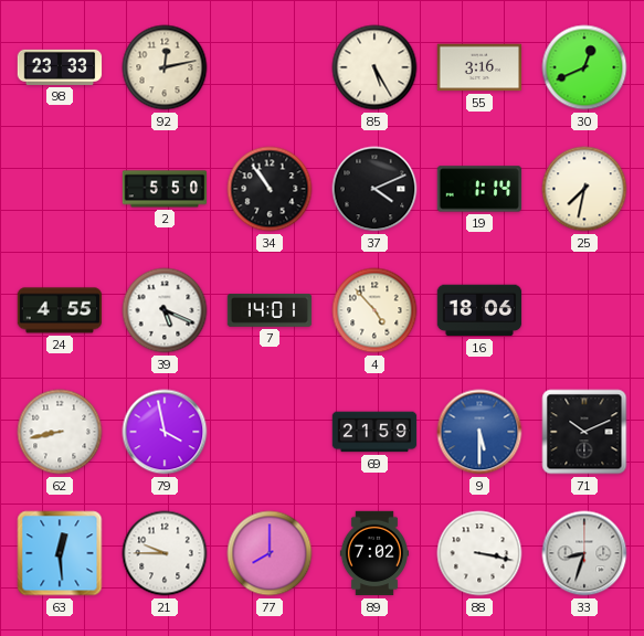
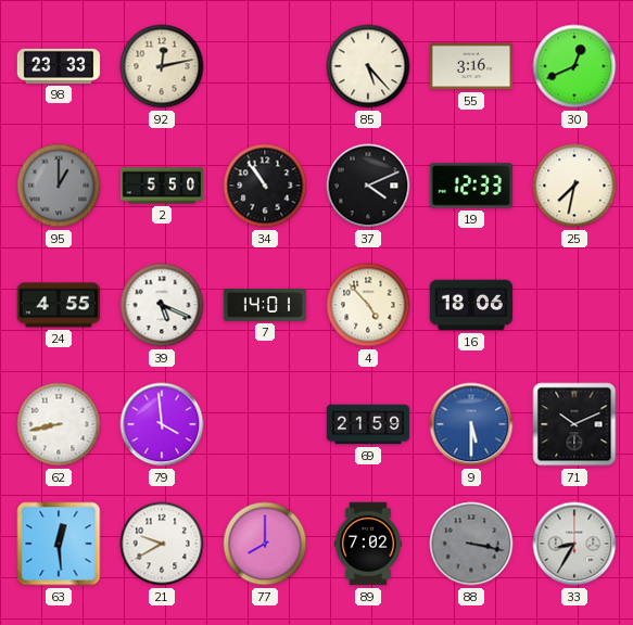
85: 5:25 -> 5:23
95: none -> 1:00
19: 1:14 -> 12:33
79: 3:58 -> 3:59
21: 9:45 -> 9:40
88 dial: white -> grey
33: 8:33 -> 8:35
